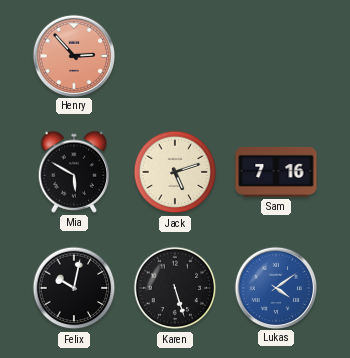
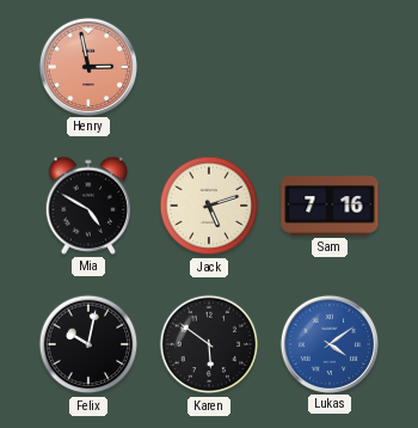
Henry: 2:53 -> 2:58
Mia: 5:50 -> 4:50
Karen: 5:27 -> 5:51
